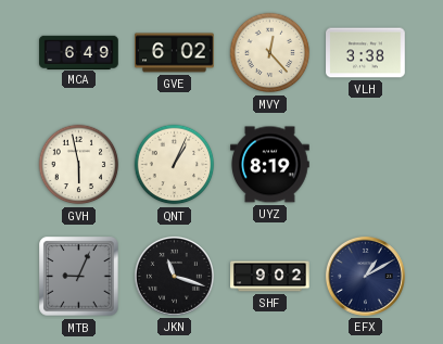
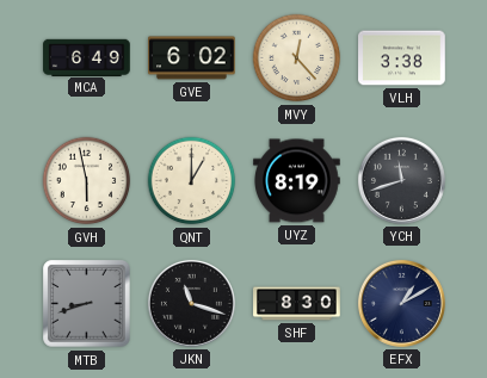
QNT: 1:04 -> 1:00
YCH: none -> 11:42
MTB: 9:04 -> 8:42
SHF: 9:02 -> 8:30
